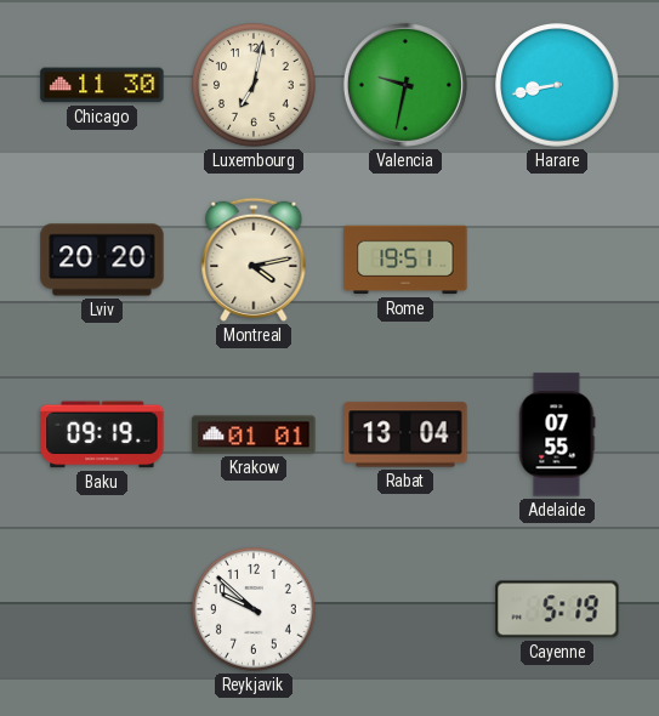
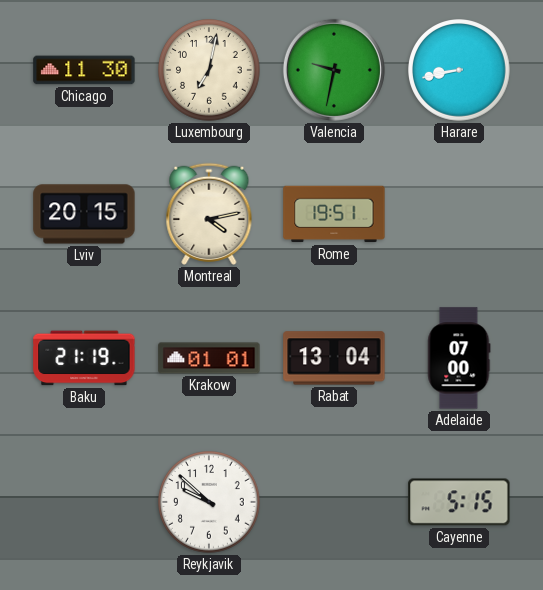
Lviv: 20:20 -> 20:15
Baku: 09:19 -> 21:19
Adelaide: 07:55 -> 07:00
Cayenne: 5:19 -> 5:15
